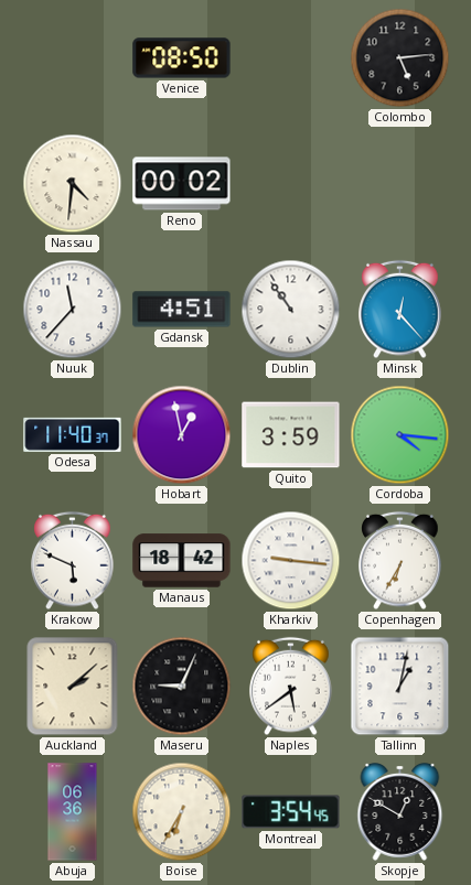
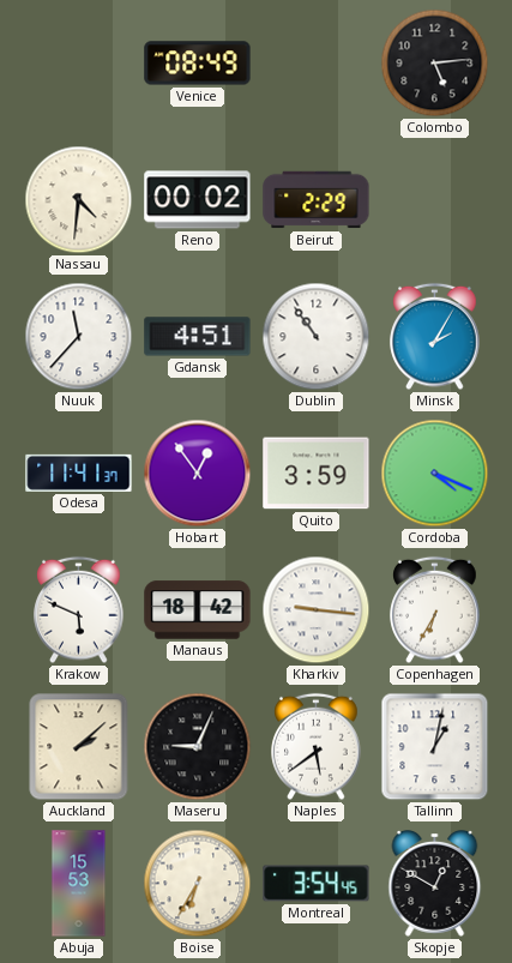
Venice: 08:50 -> 08:49
Beirut: none -> 2:29
Minsk: 12:23 -> 2:05
Odesa: 11:40 -> 11:41
Hobart: 12:58 -> 12:54
Cordoba: 4:16 -> 4:19
Abuja: 06:36 -> 15:53
